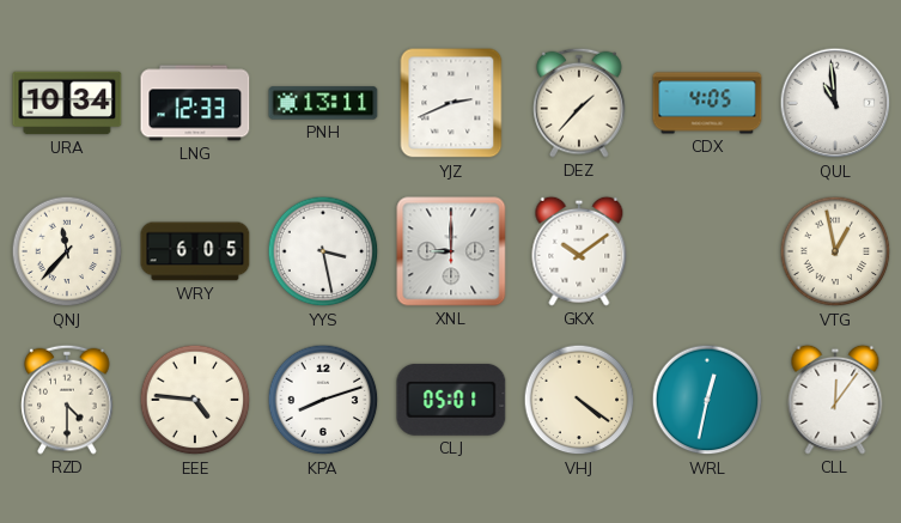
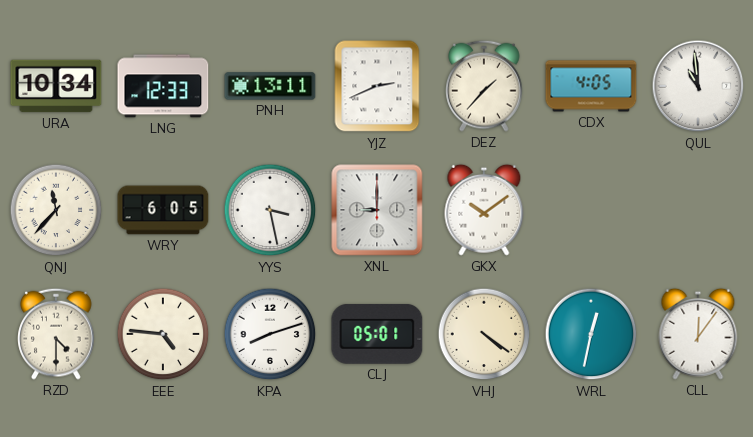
VTG: 12:58 -> none
